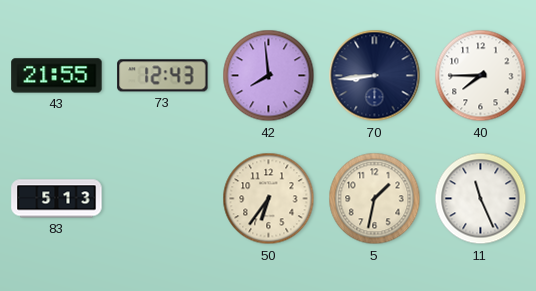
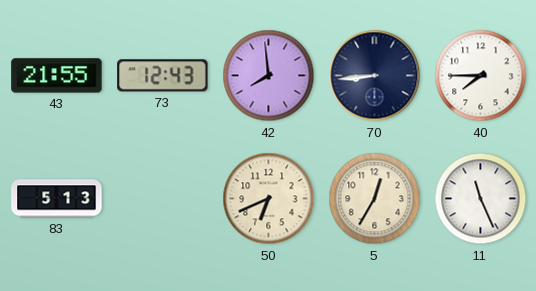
50: 6:36 -> 6:41
5: 1:32 -> 12:35
